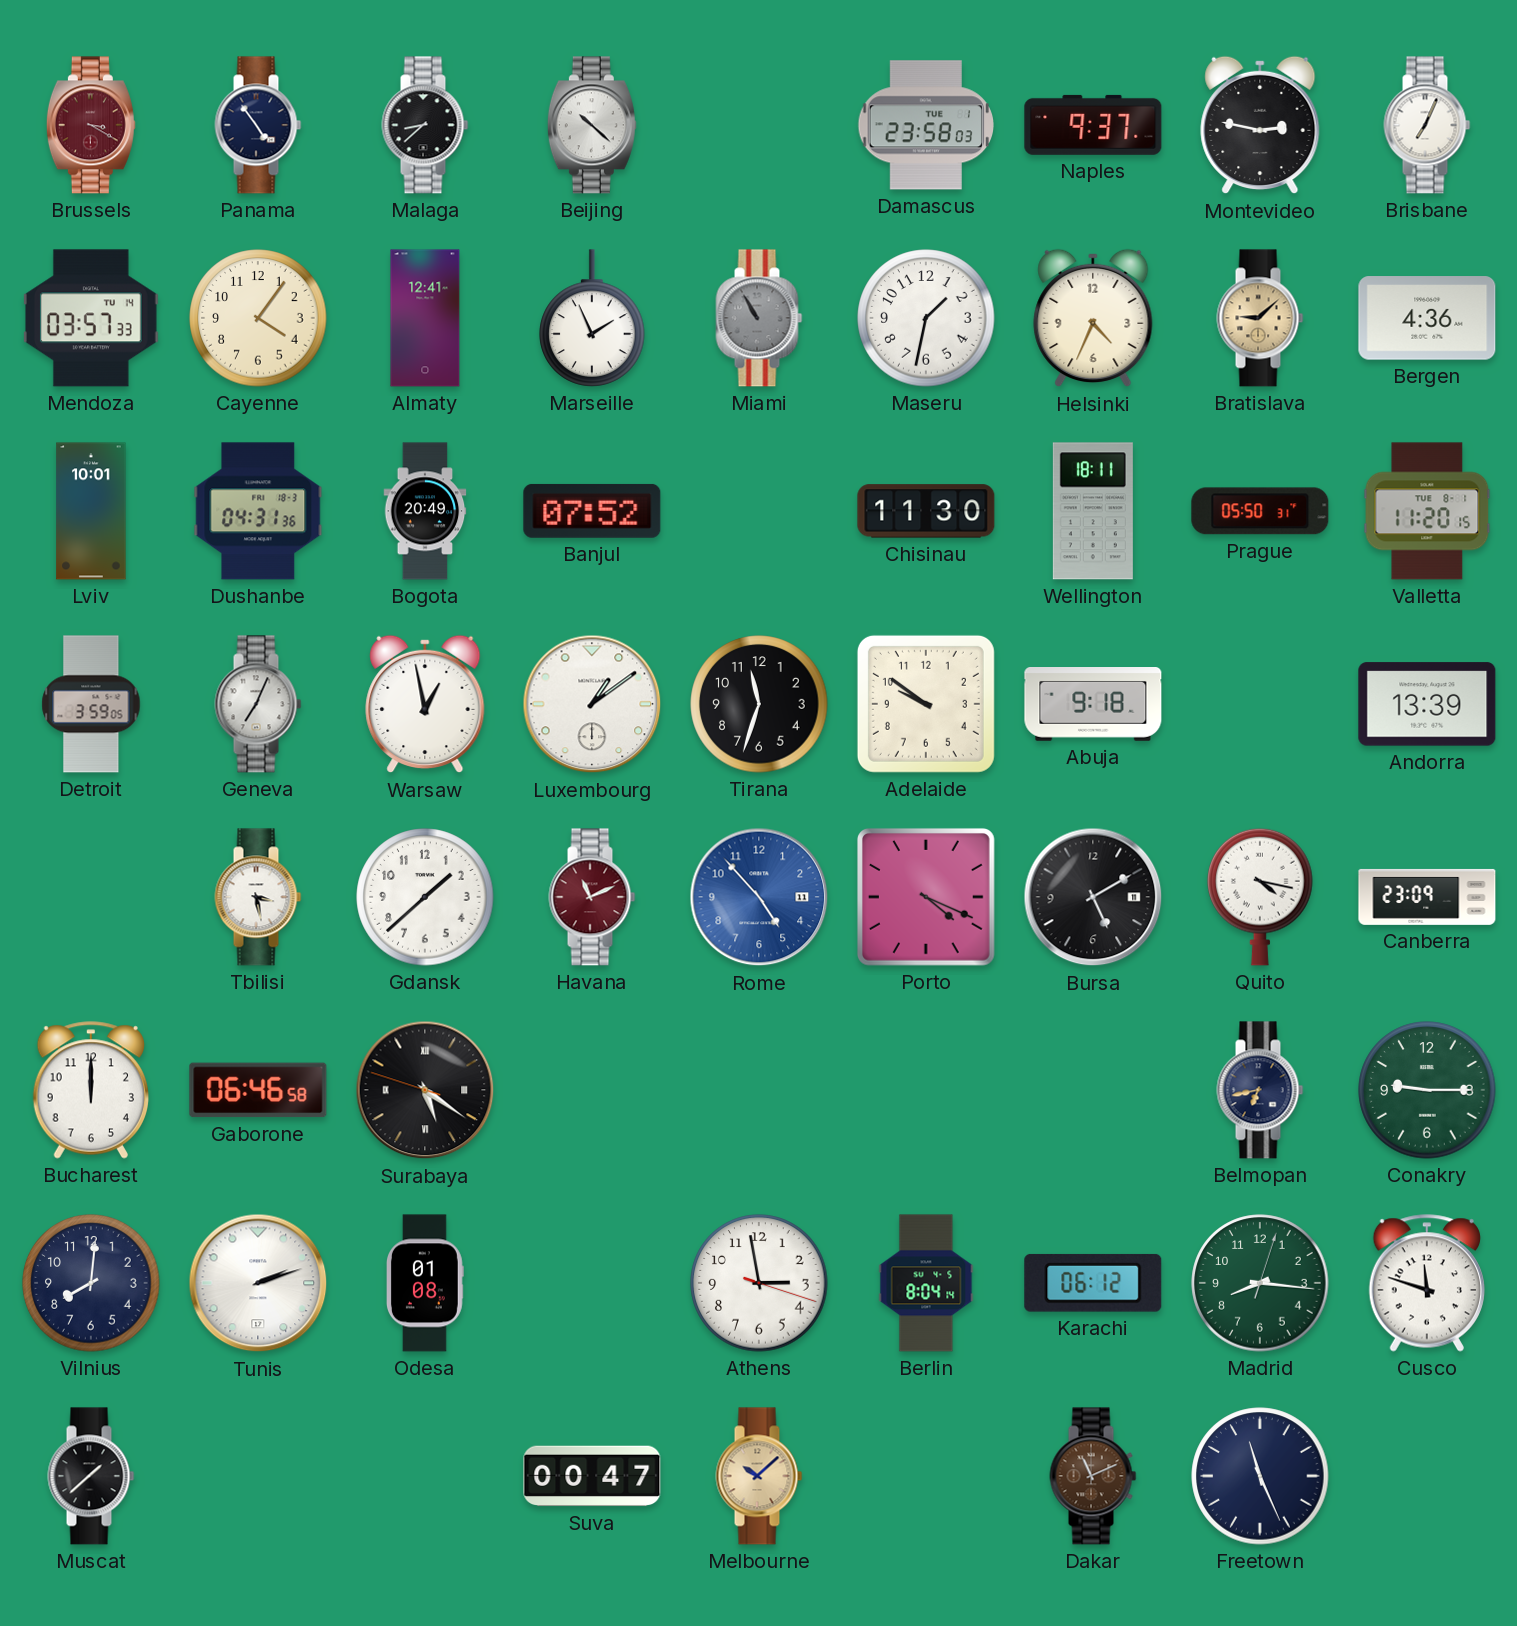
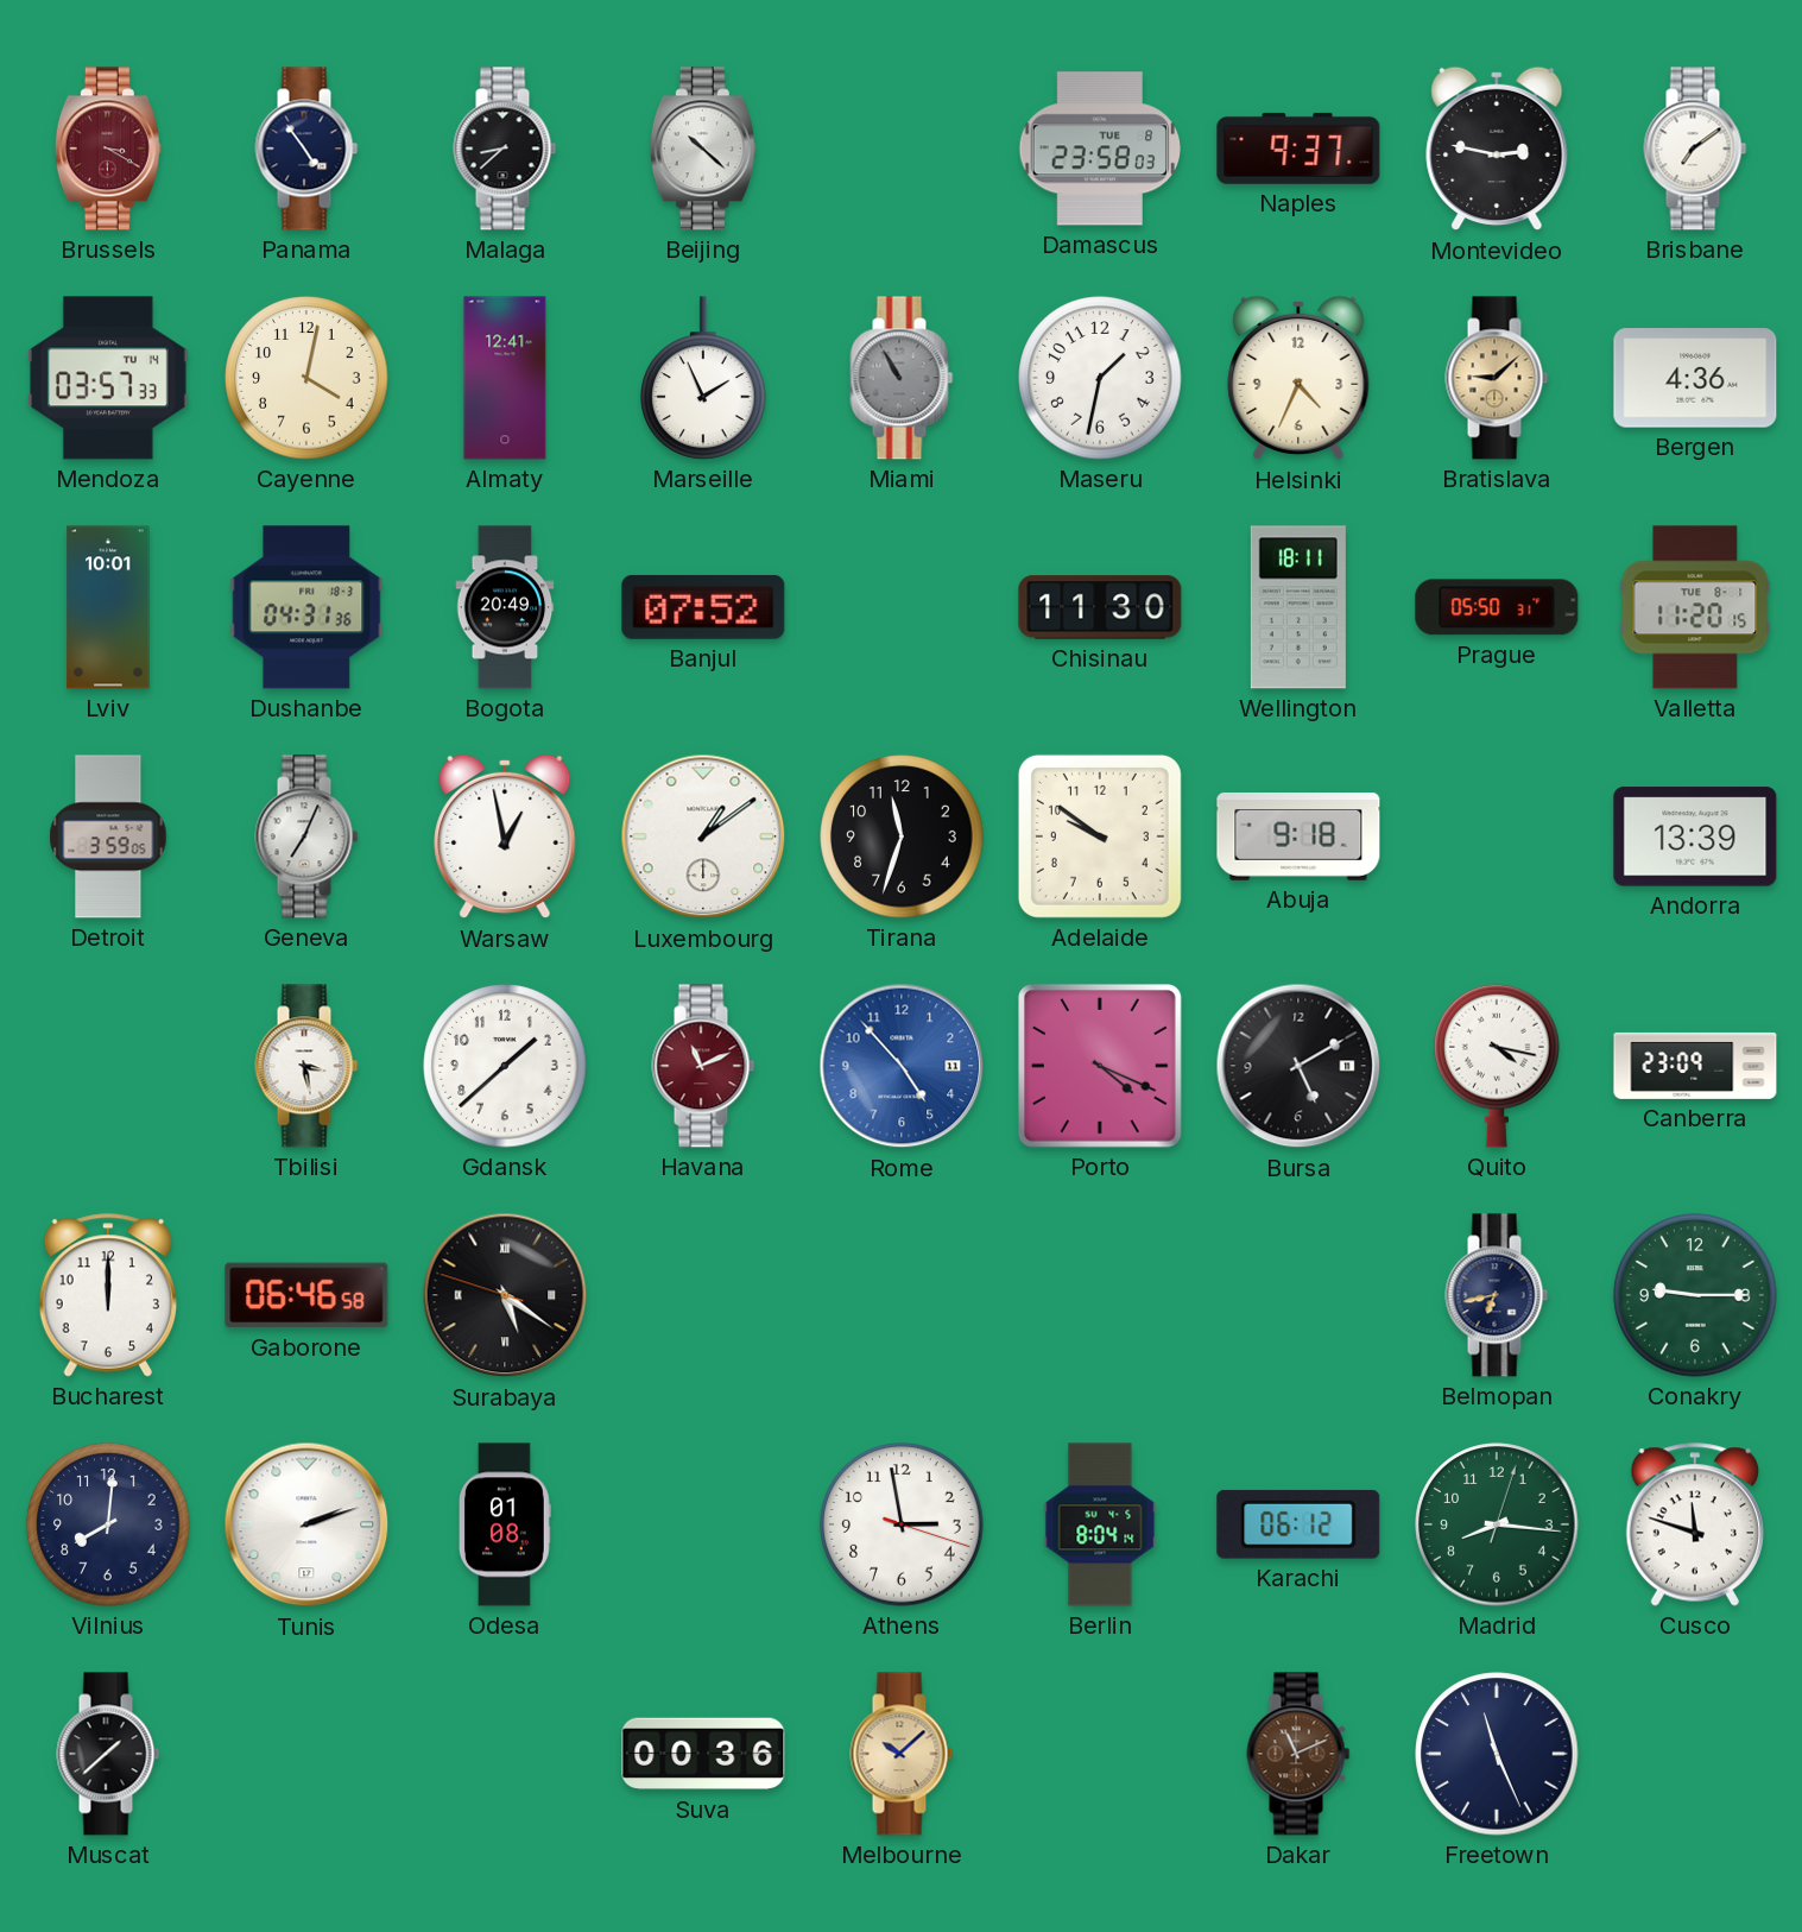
Damascus date: TUE 1 -> TUE 8
Brisbane: 7:04 -> 7:09
Cayenne: 4:06 -> 4:02
Suva: 00:47 -> 00:36
